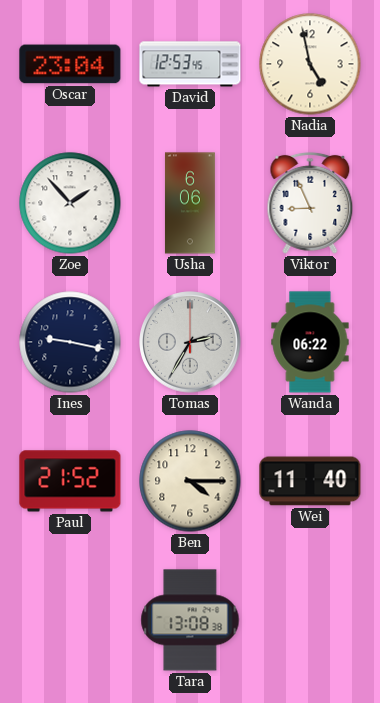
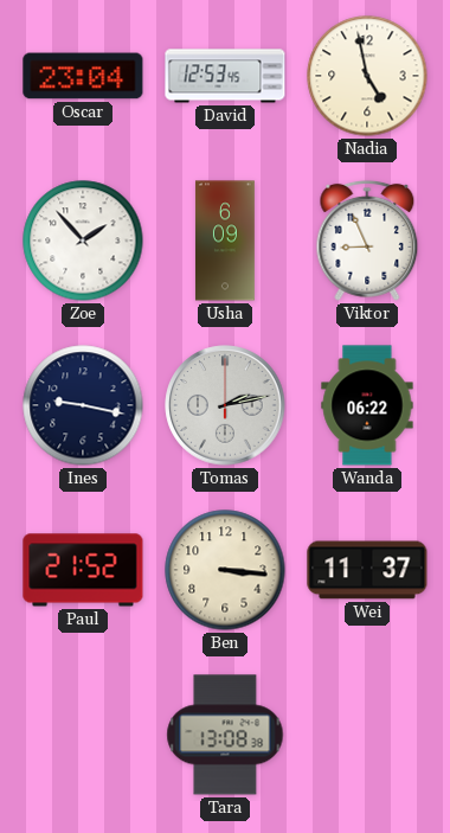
Usha: 6:06 -> 6:09
Tomas: 2:35 -> 2:13
Ben: 4:15 -> 3:16
Wei: 11:40 -> 11:37
